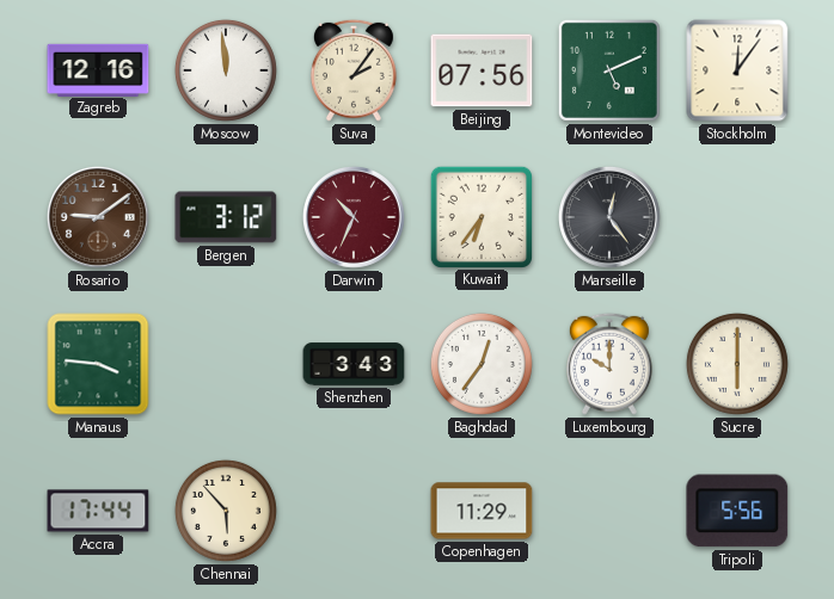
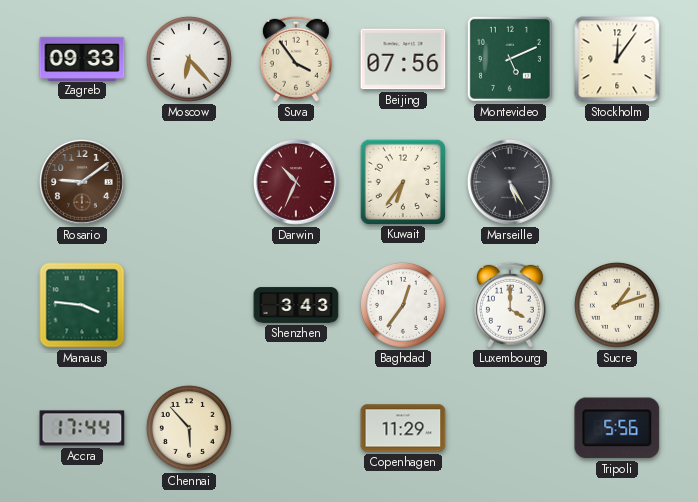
Zagreb: 12:16 -> 09:33
Moscow: 11:59 -> 6:23
Suva: 2:06 -> 3:54
Bergen: 3:12 -> none
Marseille: 12:24 -> 5:25
Luxembourg: 10:00 -> 4:00
Sucre: 6:00 -> 1:12
